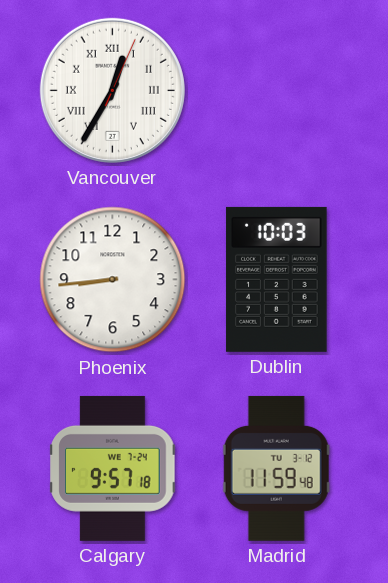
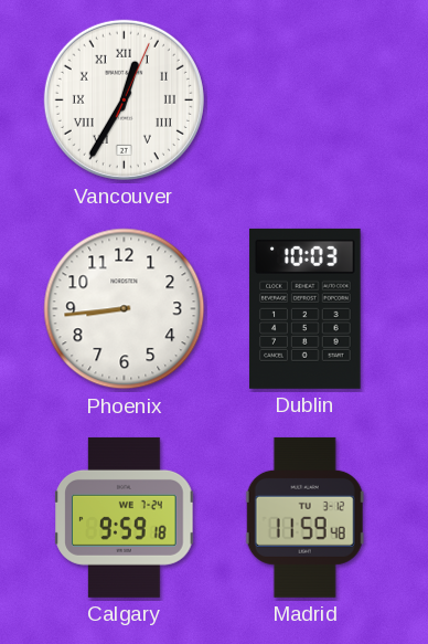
Calgary: 9:57 -> 9:59
